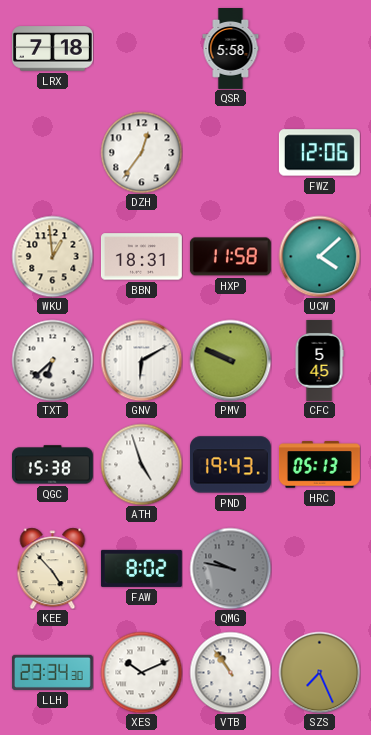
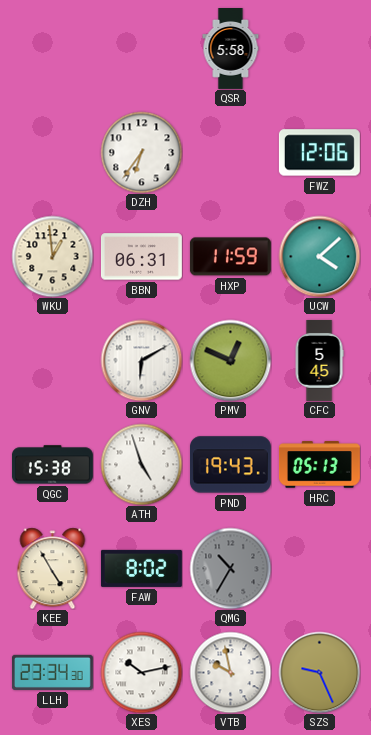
LRX: 7:18 -> none
DZH: 12:36 -> 6:36
BBN: 18:31 -> 06:31
HXP: 11:58 -> 11:59
TXT: 6:38 -> none
PMV: 9:49 -> 12:49
KEE: 4:53 -> 4:55
QMG: 9:47 -> 10:35
XES: 10:11 -> 10:13
VTB: 10:54 -> 9:58
SZS: 7:26 -> 9:26
